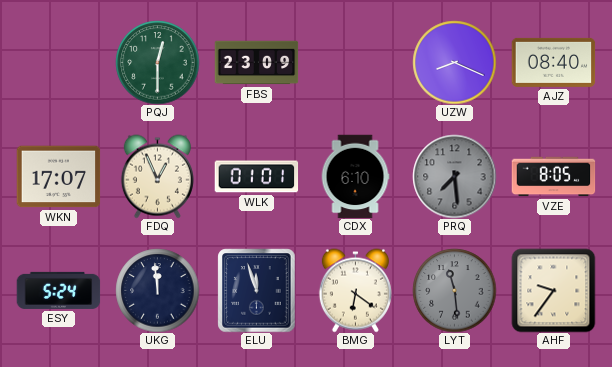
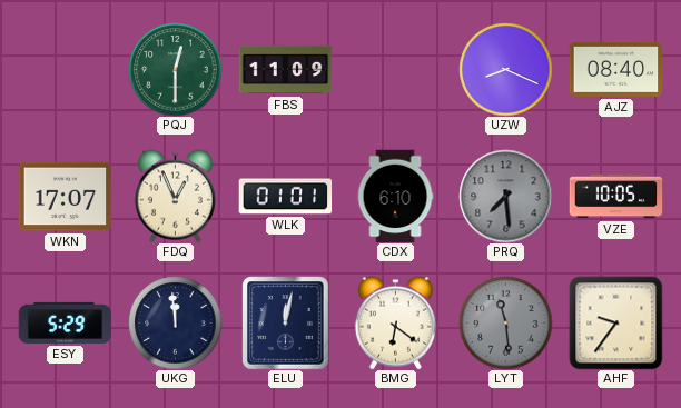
FBS: 23:09 -> 11:09
VZE: 8:05 -> 10:05
ESY: 5:24 -> 5:29
ELU: 11:57 -> 12:02
